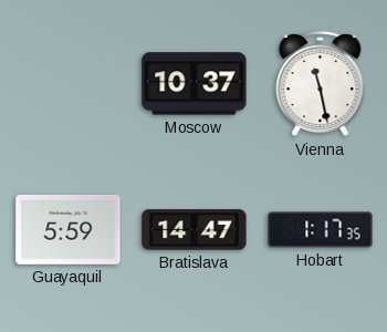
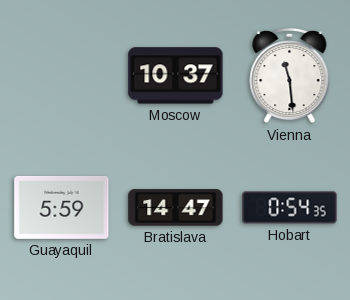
Vienna: 11:28 -> 11:29
Hobart: 1:17 -> 0:54
